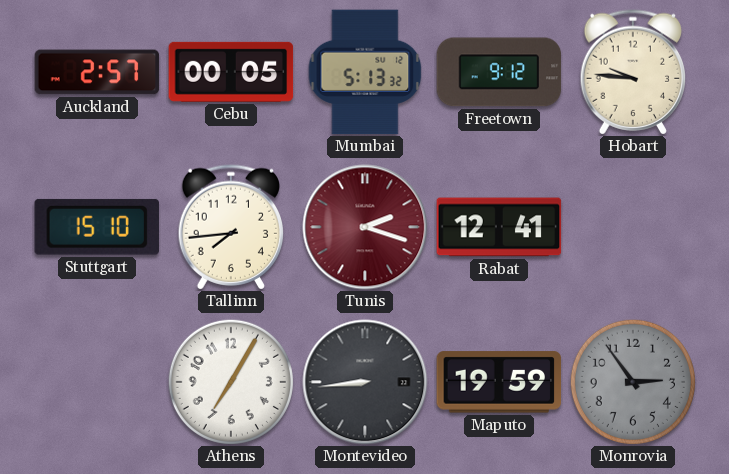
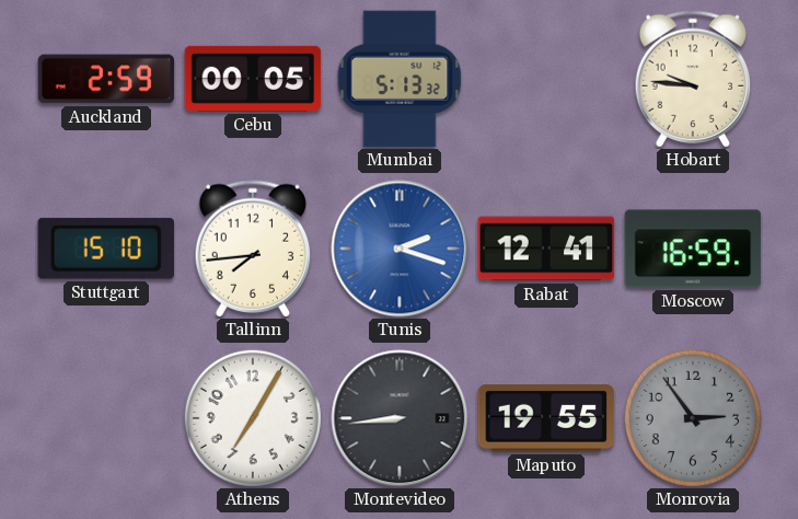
Auckland: 2:57 -> 2:59
Freetown: 9:12 -> none
Tunis dial: burgundy -> blue
Moscow: none -> 16:59
Maputo: 19:59 -> 19:55
